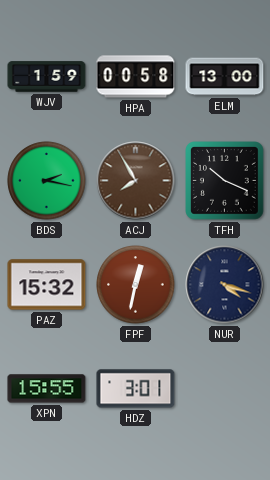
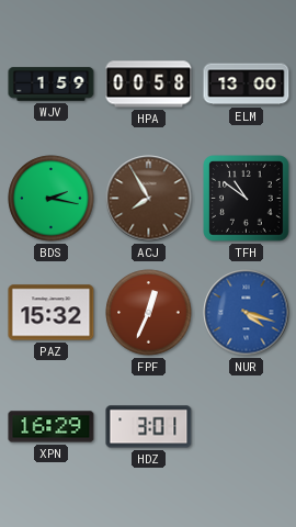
TFH: 10:19 -> 10:51
FPF: 12:32 -> 12:34
NUR dial: navy -> blue
XPN: 15:55 -> 16:29
